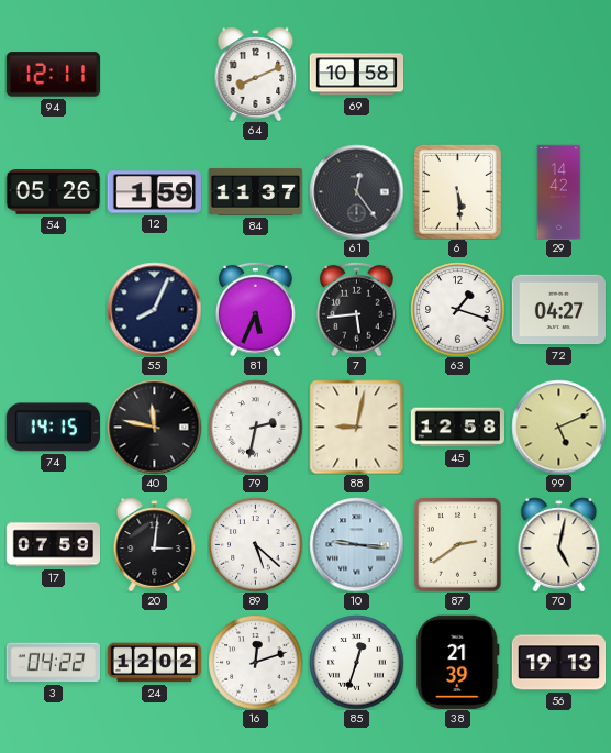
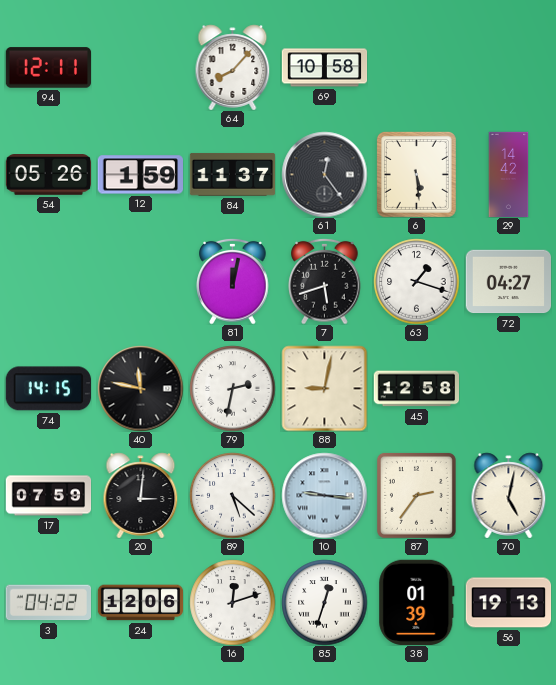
64: 8:11 -> 8:07
55: 8:04 -> none
81: 5:34 -> 12:02
7: 5:44 -> 5:42
99: 5:11 -> none
87: 2:39 -> 2:36
24: 12:02 -> 12:06
38: 21:39 -> 01:39
